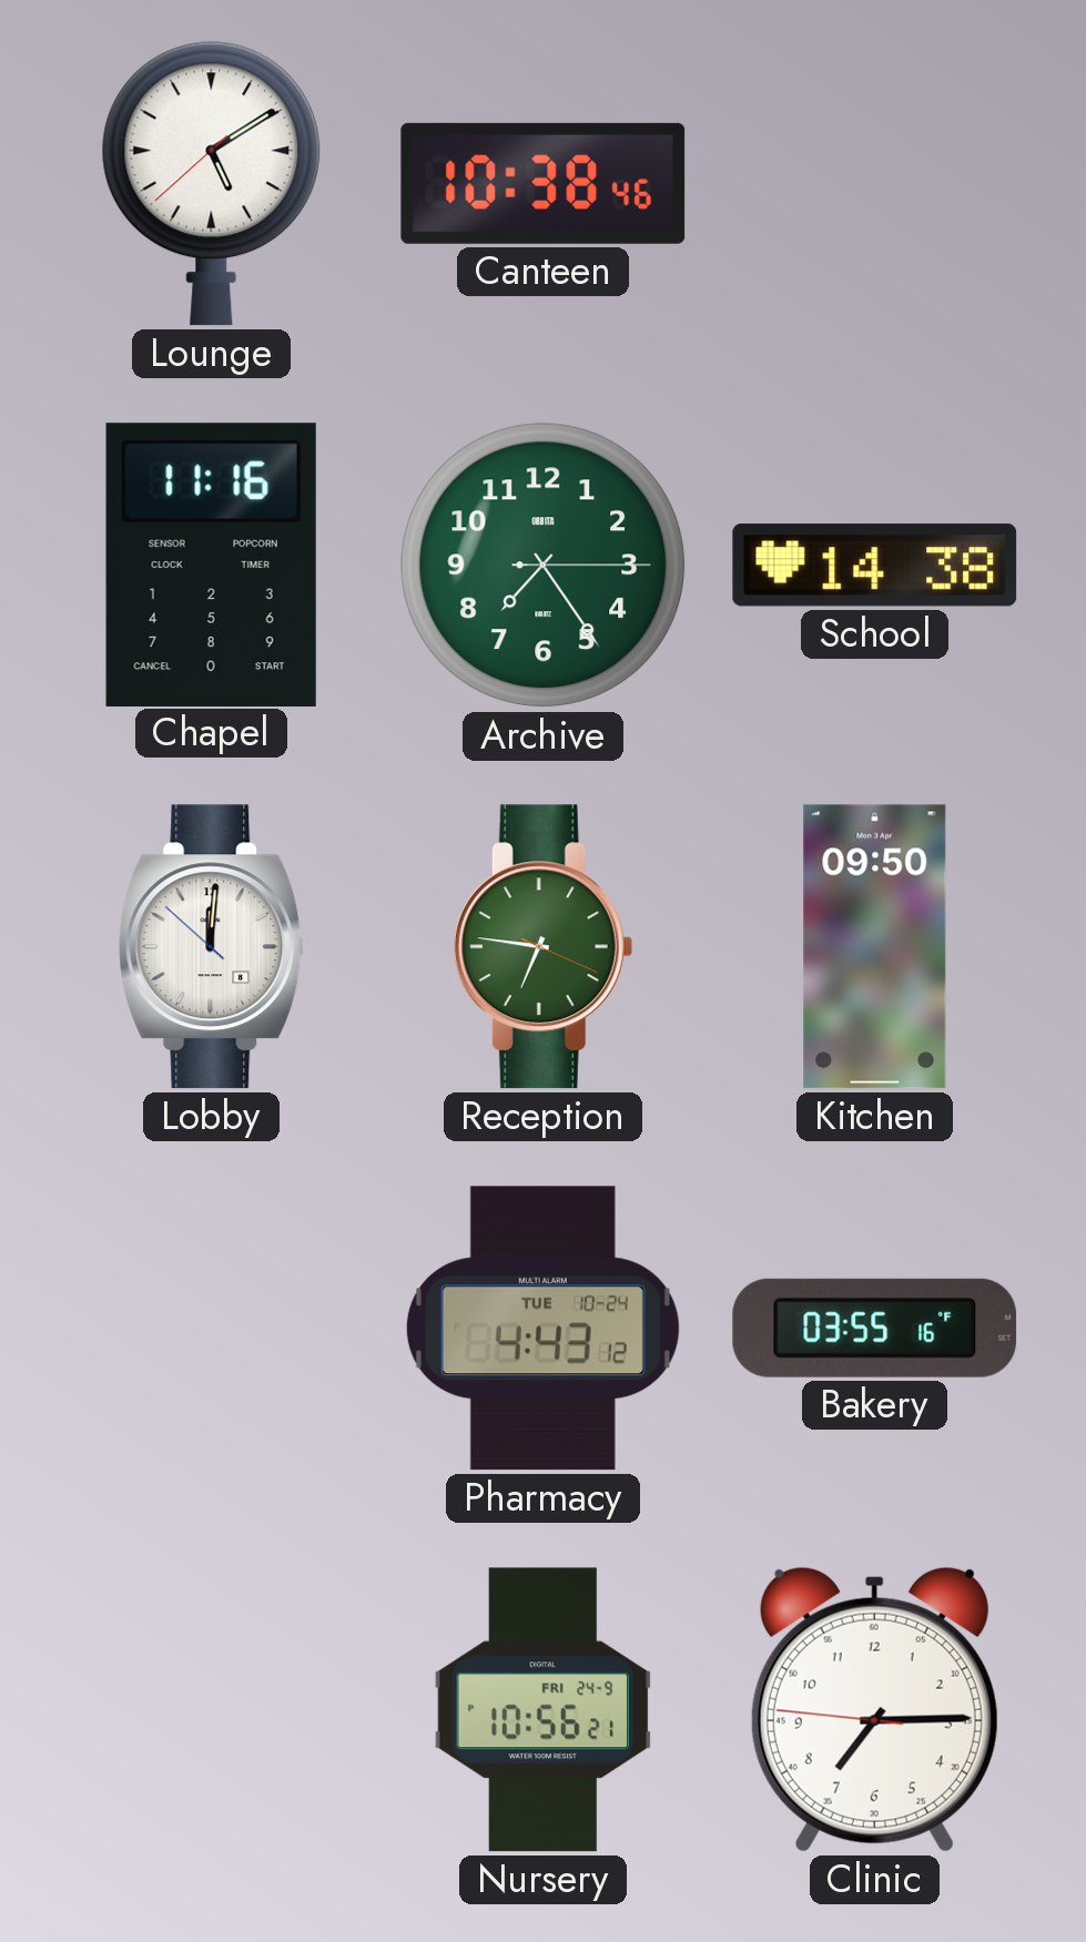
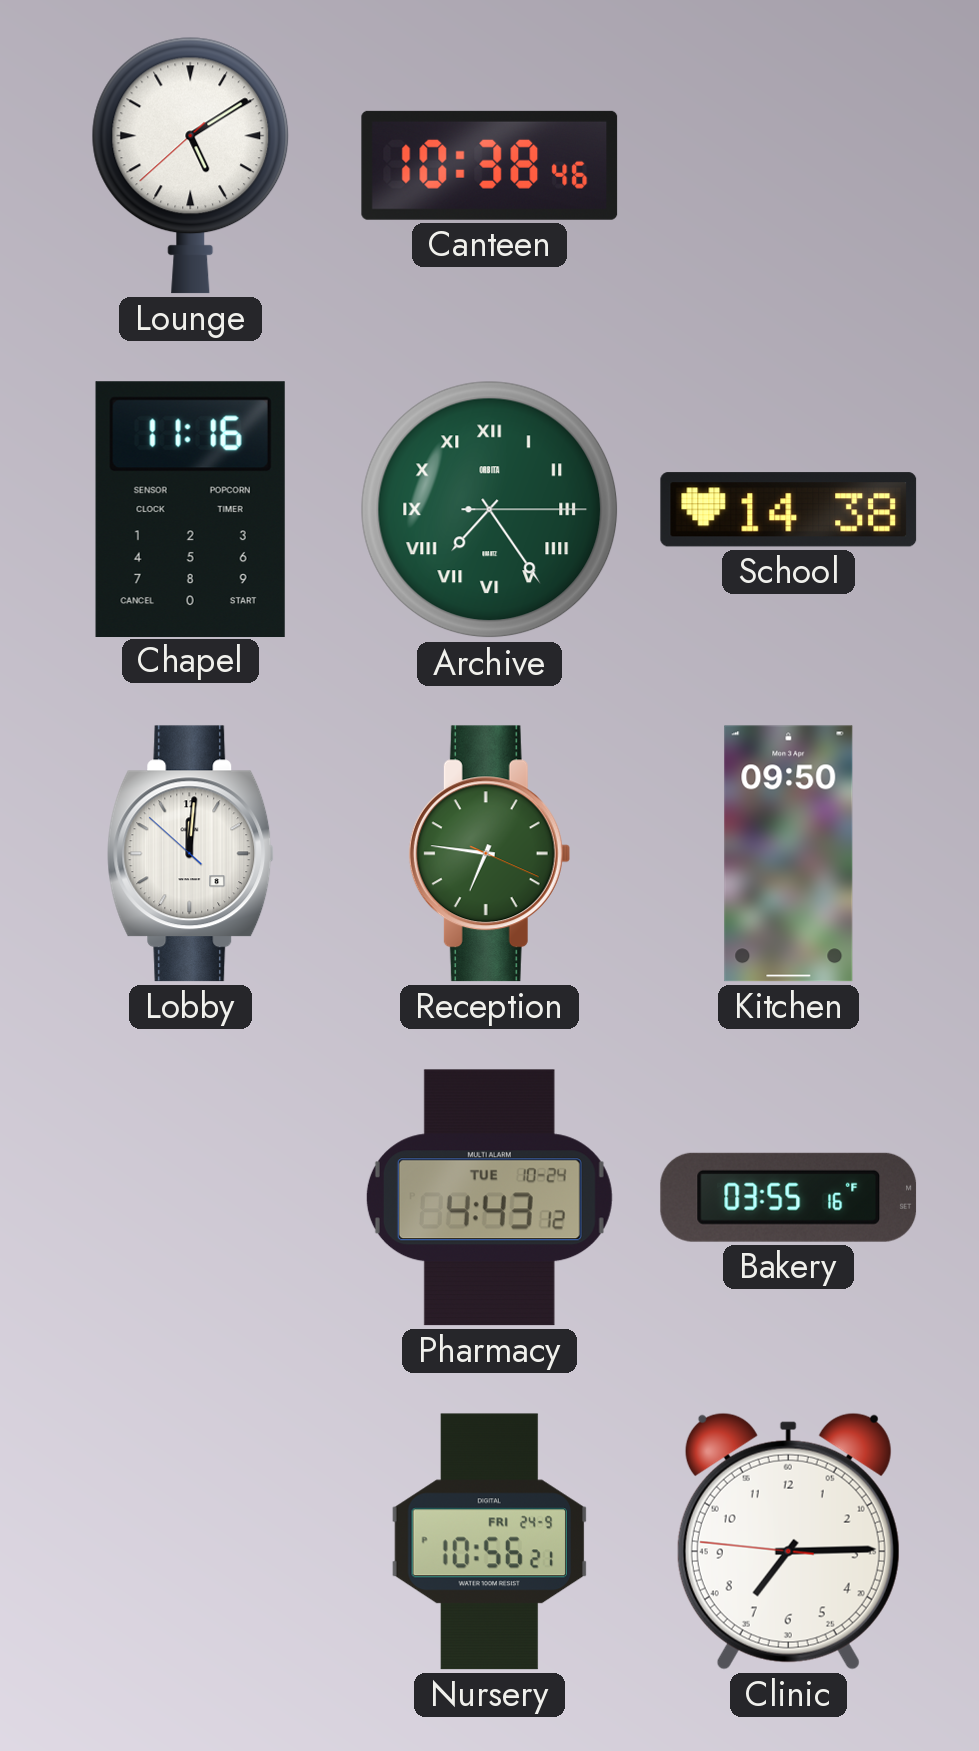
Archive numerals: Arabic -> Roman
